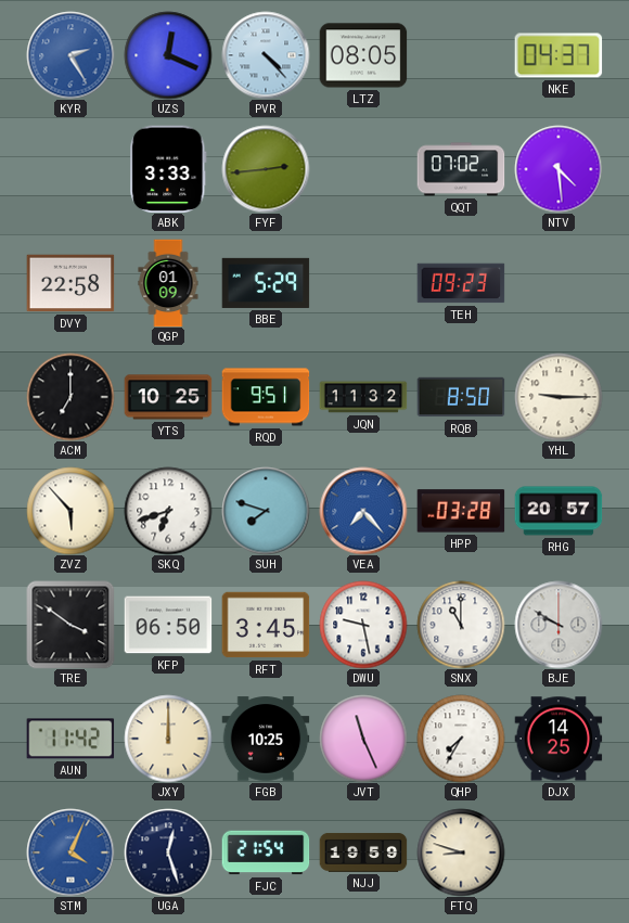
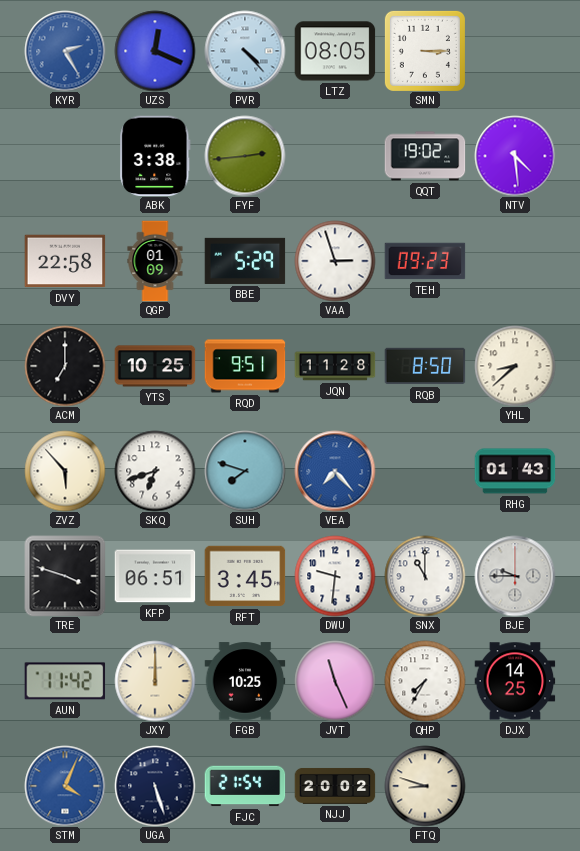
SMN: none -> 3:15
NKE: 04:37 -> none
ABK: 3:33 -> 3:38
QQT: 07:02 -> 19:02
VAA: none -> 2:57
JQN: 11:32 -> 11:28
YHL: 9:15 -> 8:38
HPP: 03:28 -> none
RHG: 20:57 -> 01:43
TRE: 3:51 -> 3:48
KFP: 06:50 -> 06:51
DWU: 9:28 -> 9:31
BJE: 9:50 -> 9:45
UGA: 12:27 -> 5:27
NJJ: 19:59 -> 20:02
